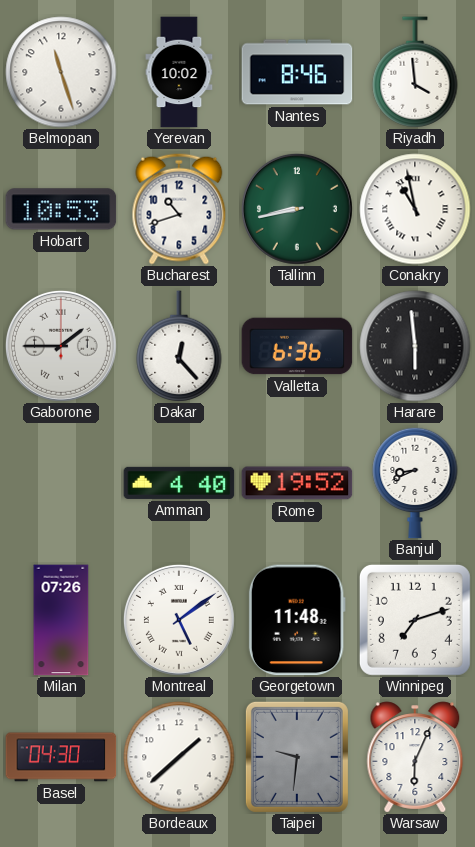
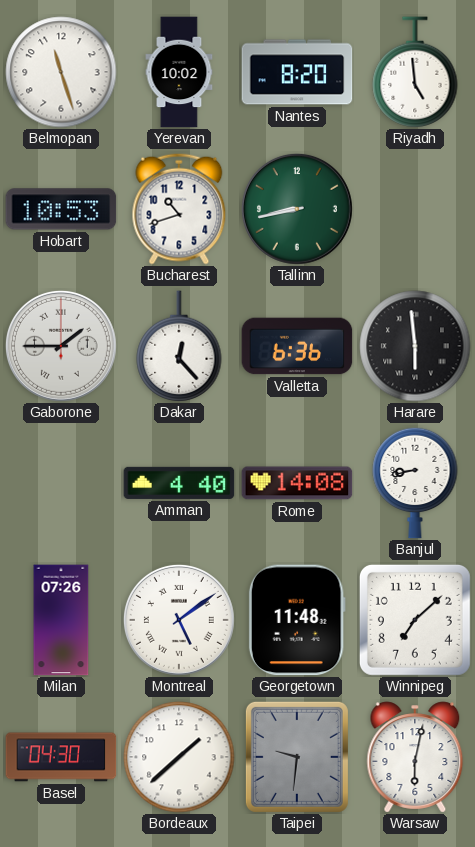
Nantes: 8:46 -> 8:20
Riyadh: 3:59 -> 4:59
Conakry: 10:58 -> none
Rome: 19:52 -> 14:08
Banjul: 8:41 -> 8:43
Winnipeg: 7:12 -> 7:08
Warsaw: 6:04 -> 6:02
